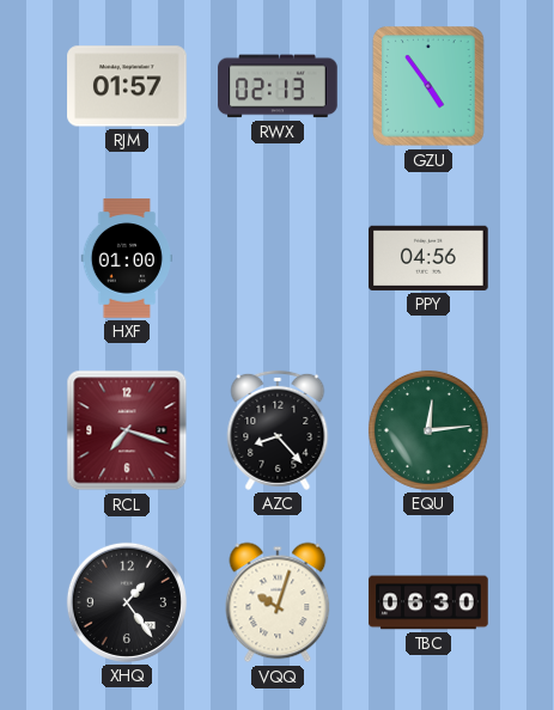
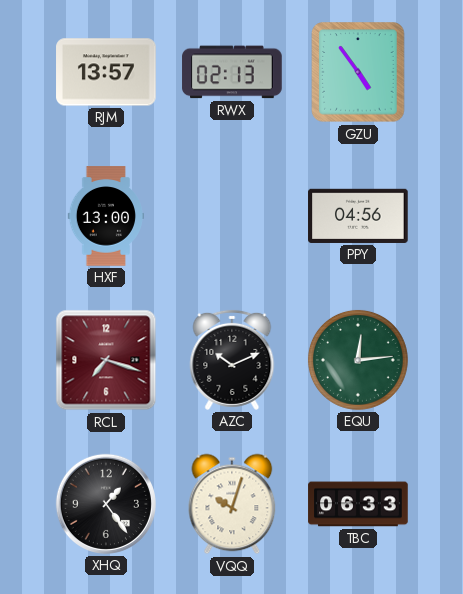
RJM: 01:57 -> 13:57
HXF: 01:00 -> 13:00
AZC: 8:23 -> 10:11
TBC: 06:30 -> 06:33
